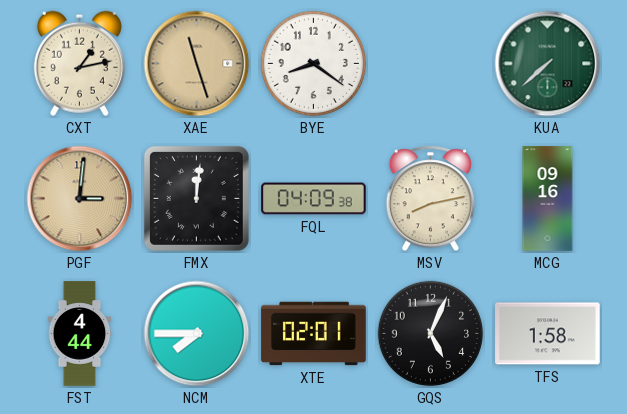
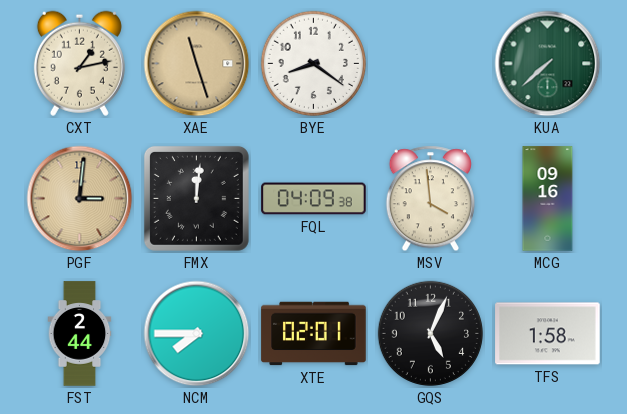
MSV: 8:13 -> 3:59
FST: 4:44 -> 2:44
